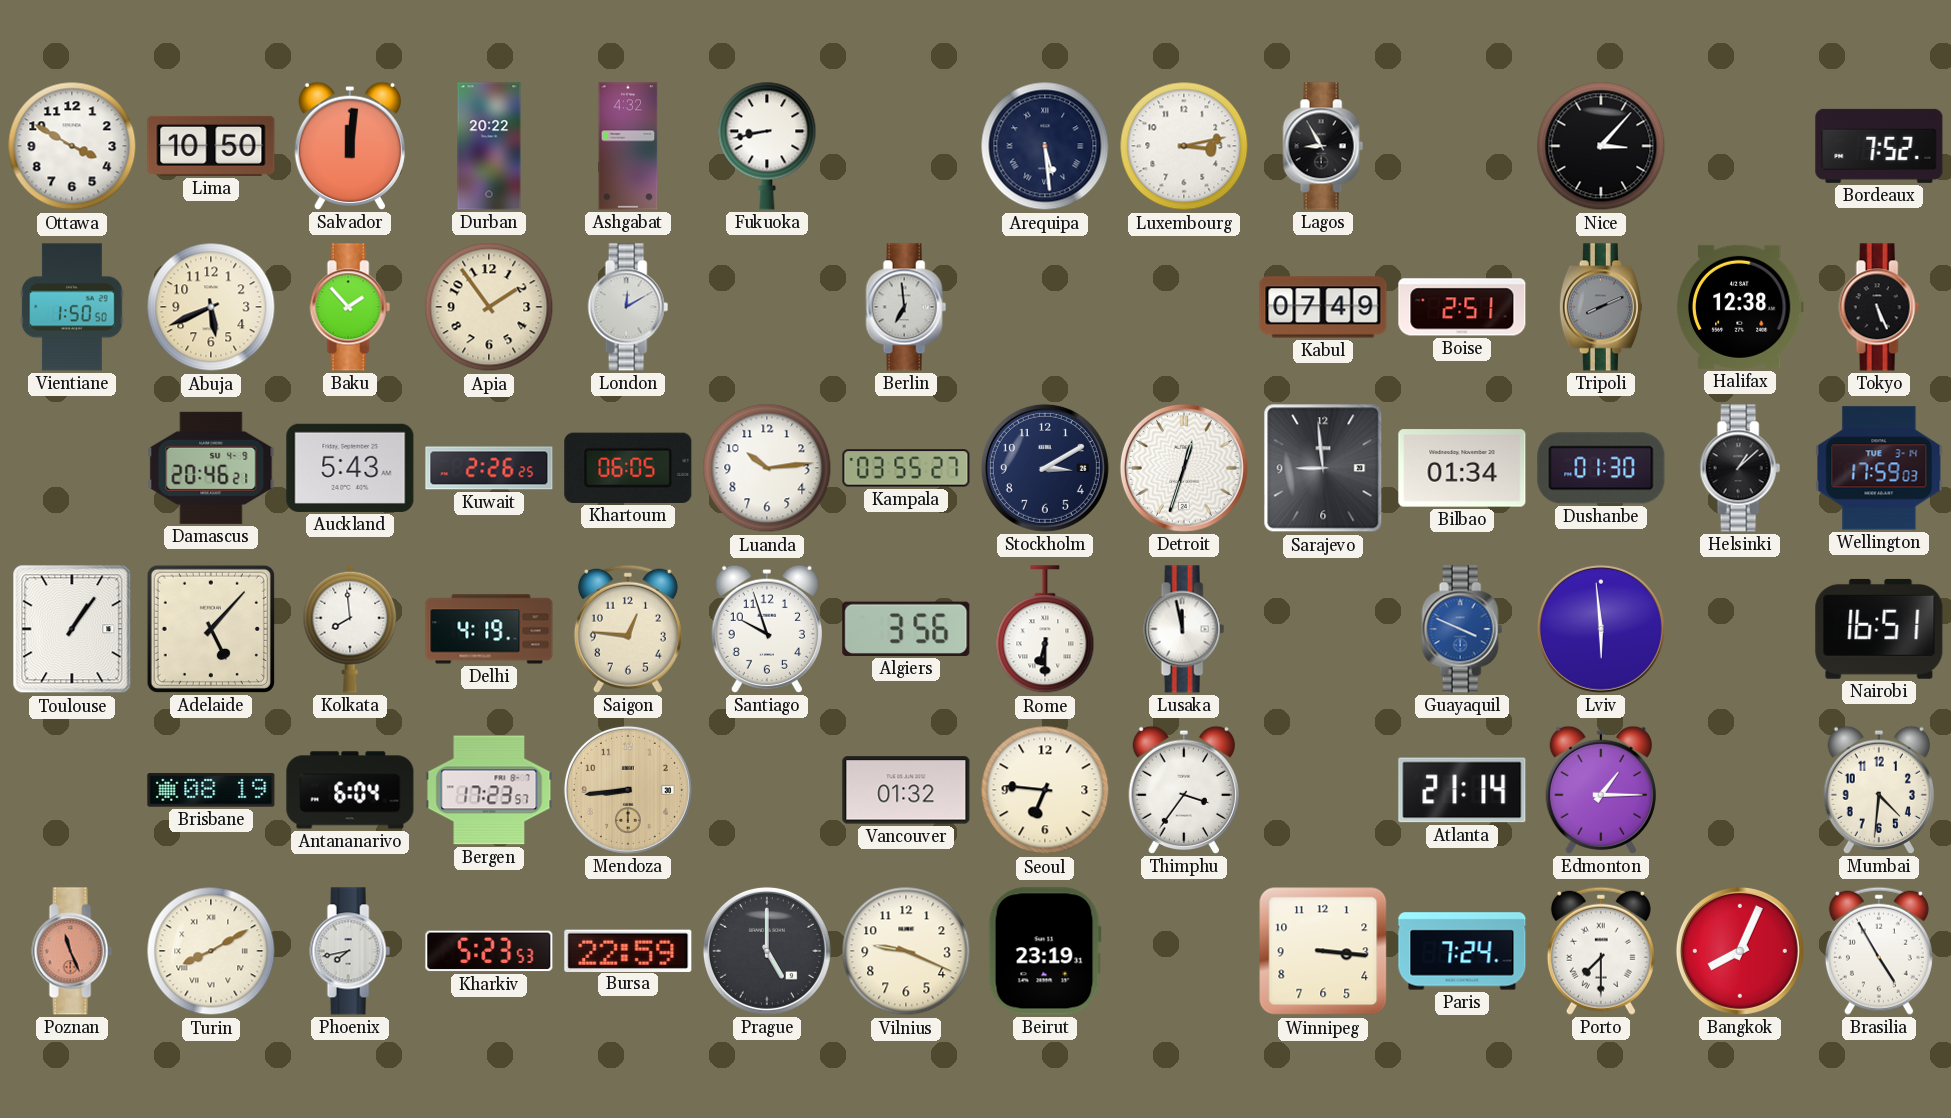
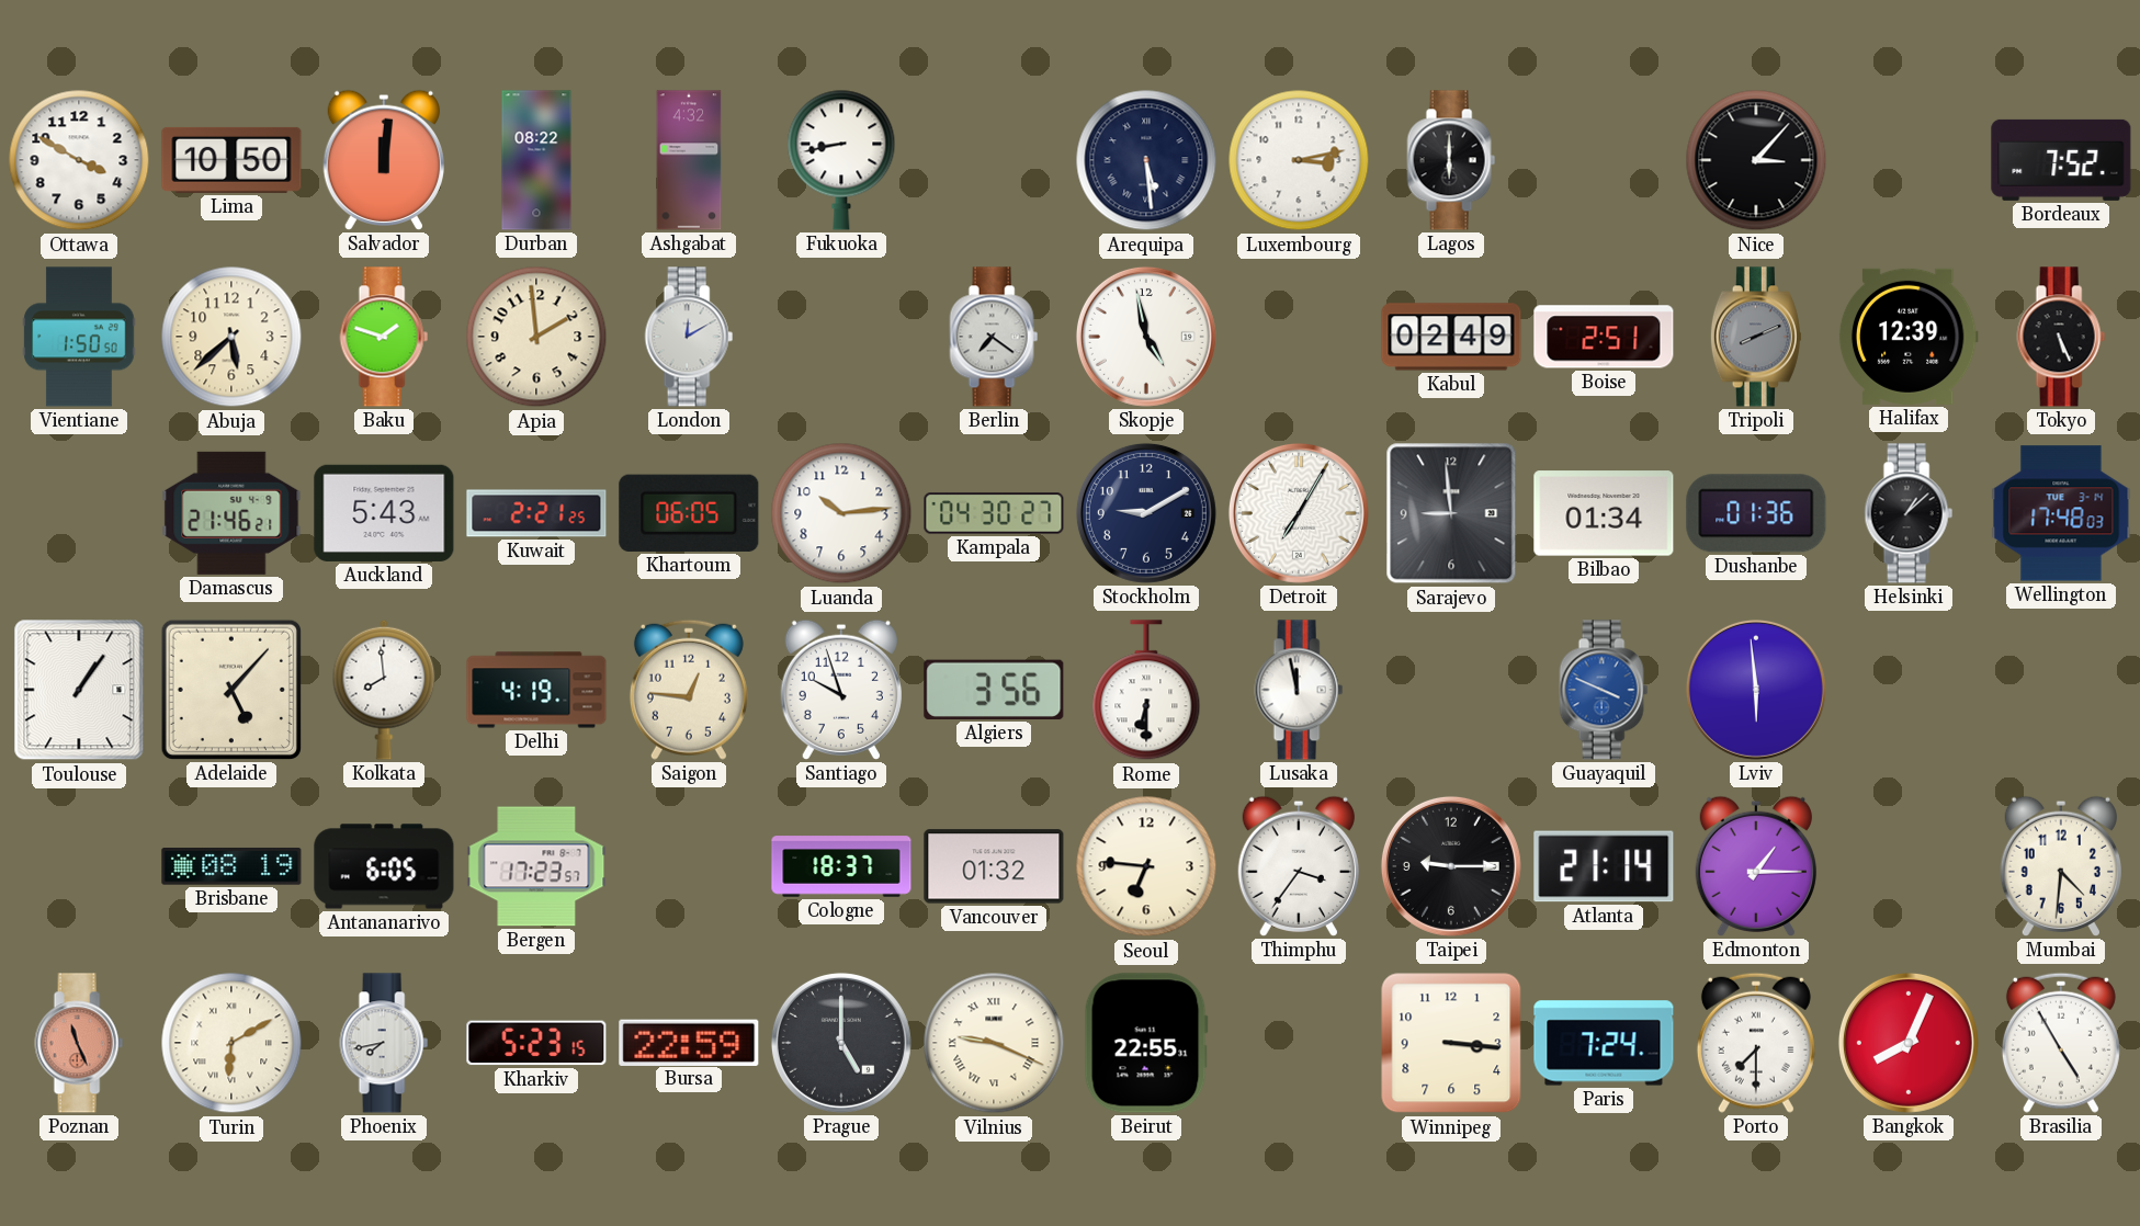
Durban: 20:22 -> 08:22
Lagos: 8:55 -> 6:00
Abuja: 5:41 -> 5:38
Baku: 1:53 -> 1:48
Apia: 1:54 -> 1:59
Berlin: 6:59 -> 7:21
Skopje: none -> 4:58
Kabul: 07:49 -> 02:49
Halifax: 12:38 -> 12:39
Damascus: 20:46 -> 21:46
Kuwait: 2:26 -> 2:21
Kampala: 03:55 -> 04:30
Stockholm: 3:10 -> 9:10
Detroit: 12:33 -> 7:05
Dushanbe: 01:30 -> 01:36
Wellington: 17:59 -> 17:48
Nairobi: 16:51 -> none
Antananarivo: 6:04 -> 6:05
Mendoza: 8:44 -> none
Cologne: none -> 18:37
Taipei: none -> 9:15
Turin: 8:10 -> 6:10
Kharkiv: 5:23:53 -> 5:23:15
Vilnius numerals: Arabic -> Roman
Beirut: 23:19 -> 22:55
